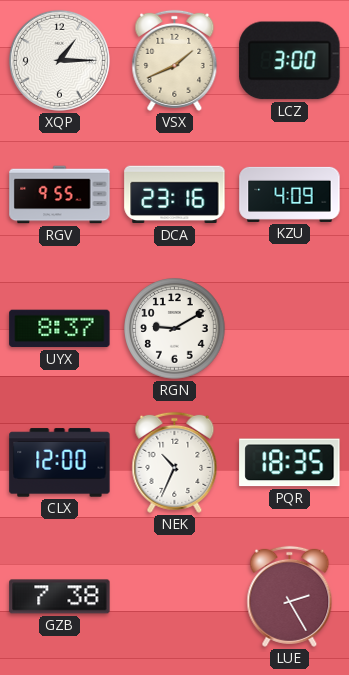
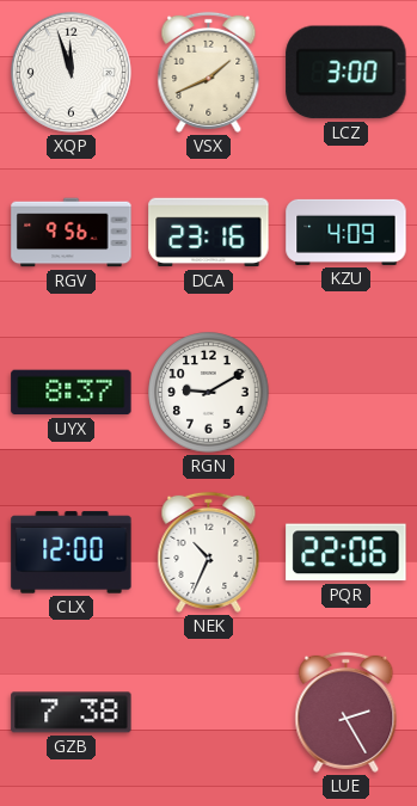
XQP: 1:15 -> 11:57
RGV: 9:55 -> 9:56
PQR: 18:35 -> 22:06
